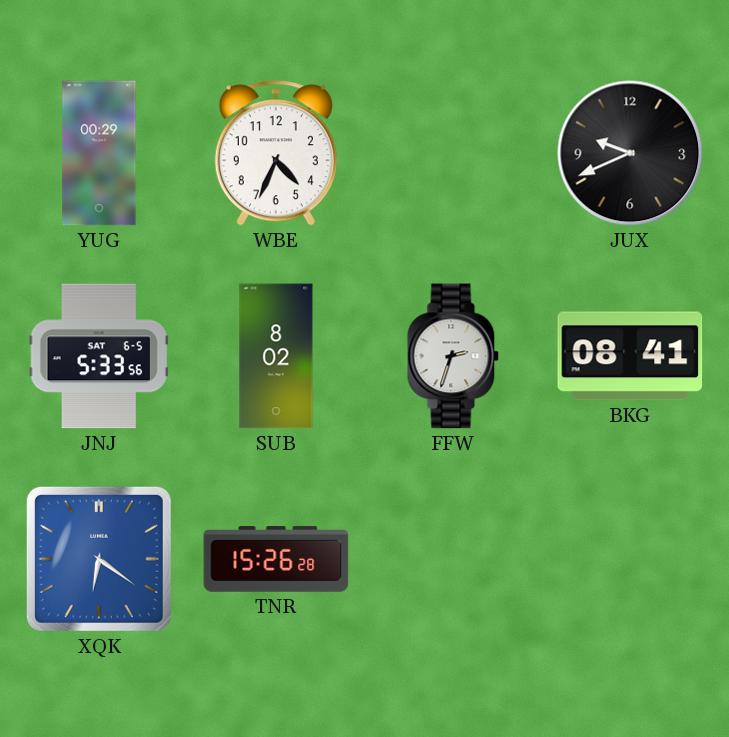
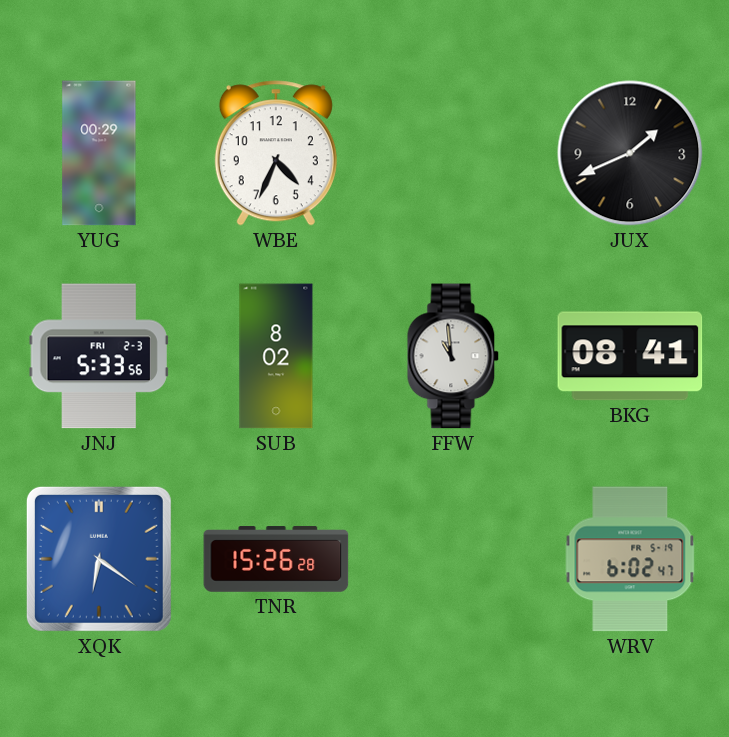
JUX: 9:41 -> 1:41
JNJ date: SAT 6-5 -> FRI 2-3
FFW: 2:33 -> 10:59
WRV: none -> 6:02
